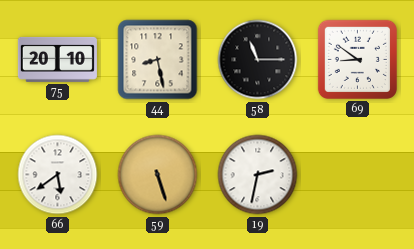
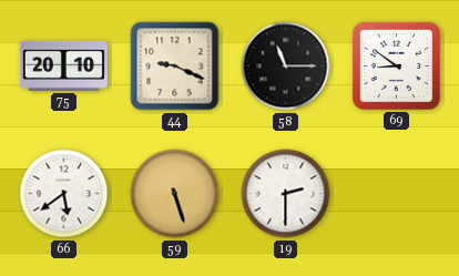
44: 8:28 -> 9:19
19: 2:32 -> 2:30
